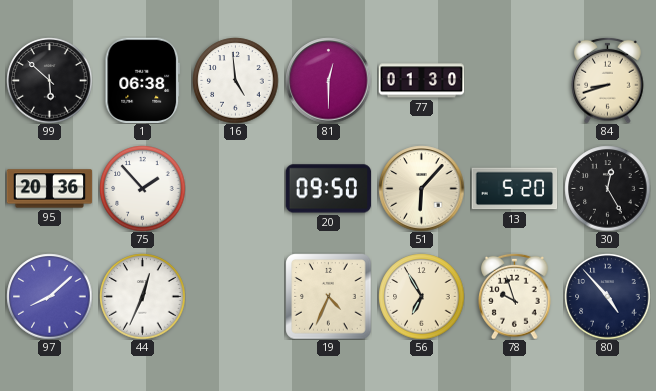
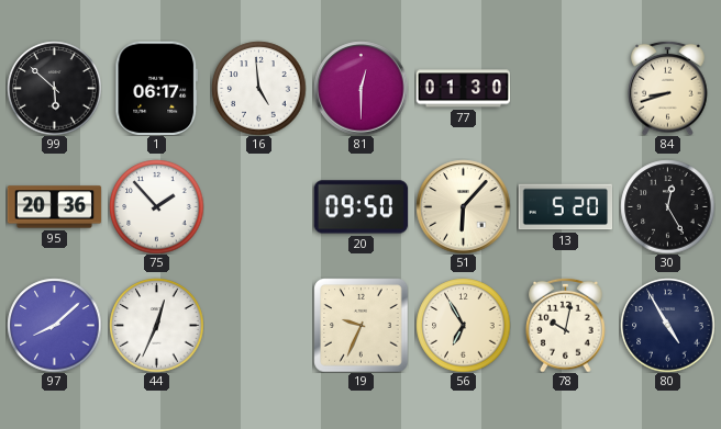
1: 06:38 -> 06:17
19: 4:34 -> 9:34
78: 9:57 -> 10:02
80: 4:53 -> 4:55
